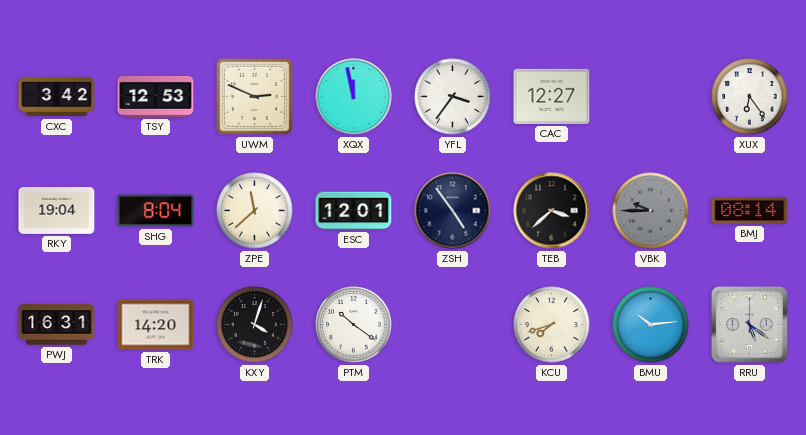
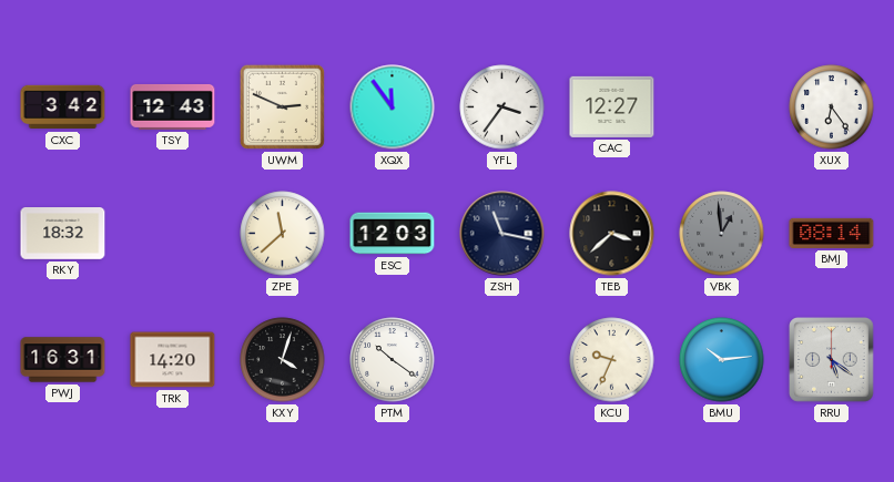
TSY: 12:53 -> 12:43
XQX: 11:58 -> 11:54
RKY: 19:04 -> 18:32
SHG: 8:04 -> none
ESC: 12:01 -> 12:03
ZSH: 4:54 -> 11:17
VBK: 9:45 -> 12:59
KCU: 7:42 -> 9:34
